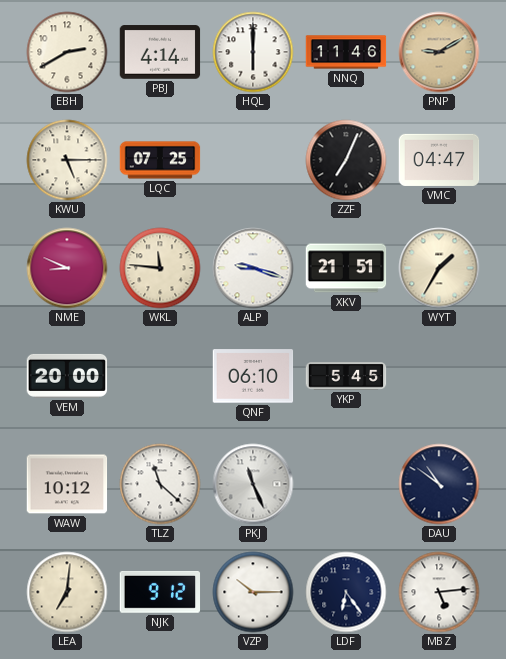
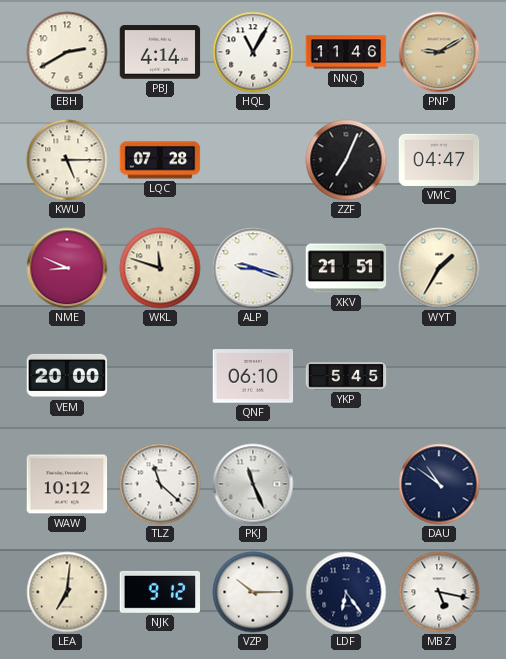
HQL: 6:00 -> 11:05
LQC: 07:25 -> 07:28
WKL: 11:46 -> 11:48
MBZ: 5:14 -> 5:17
